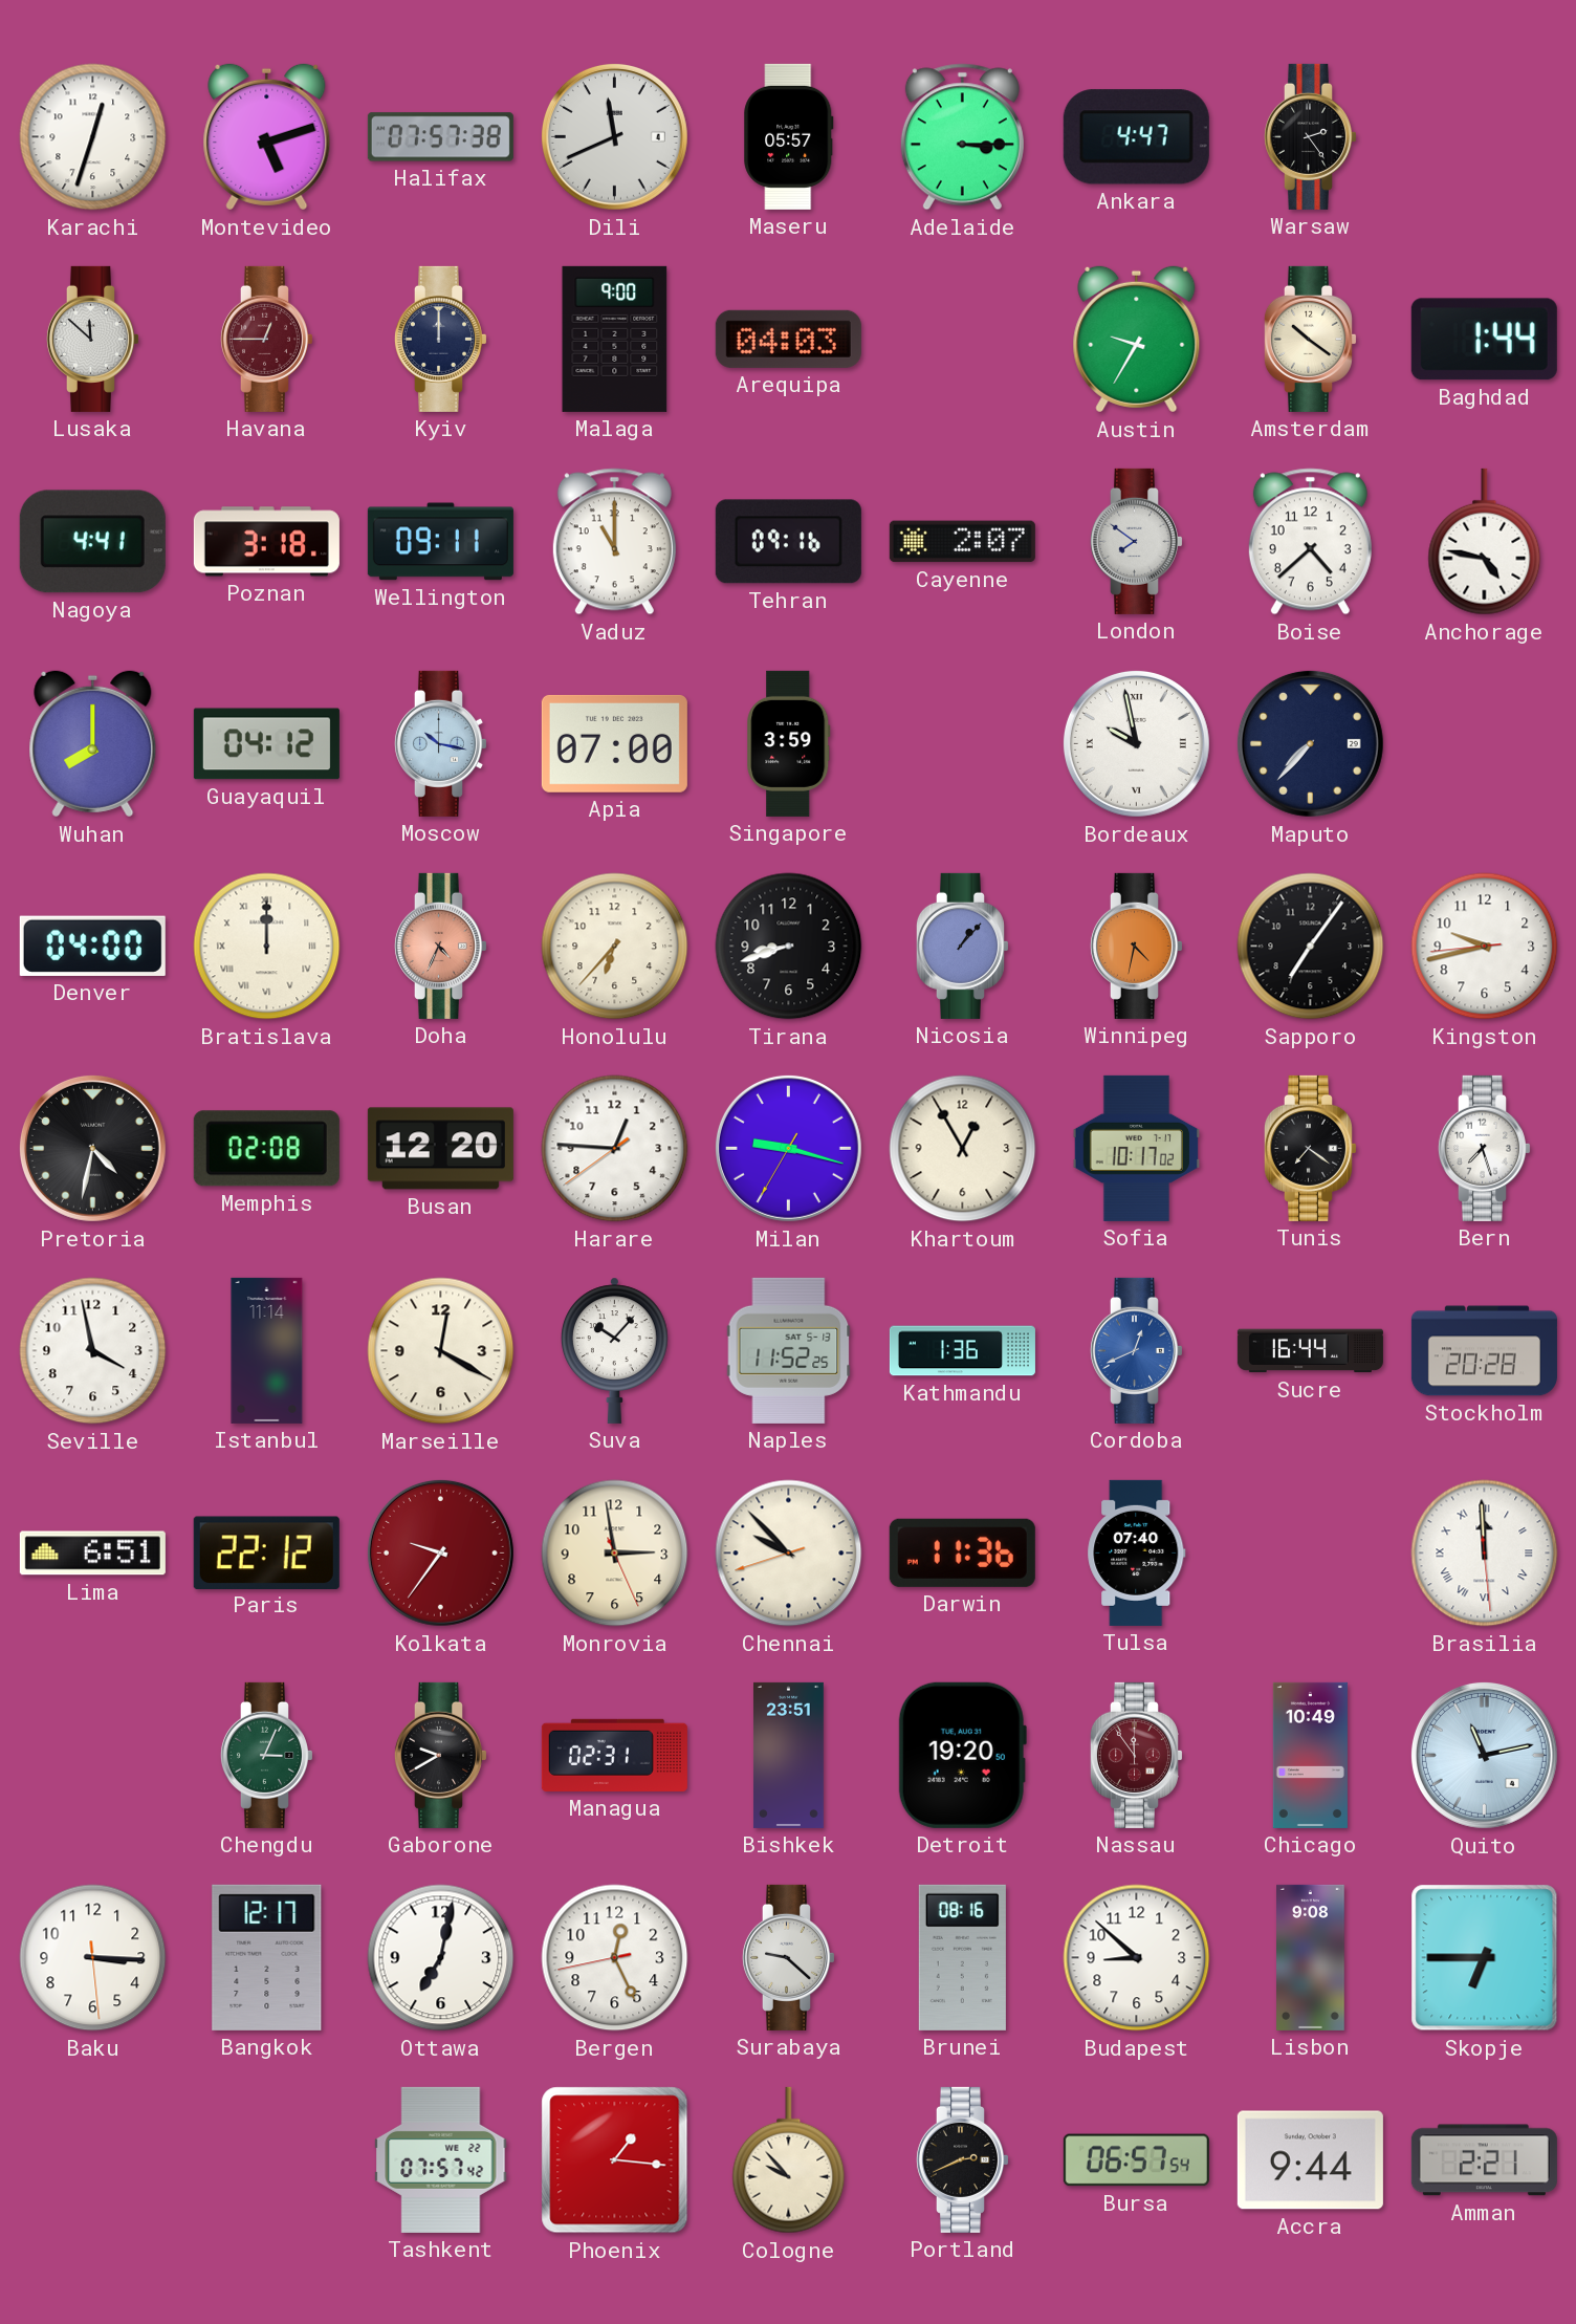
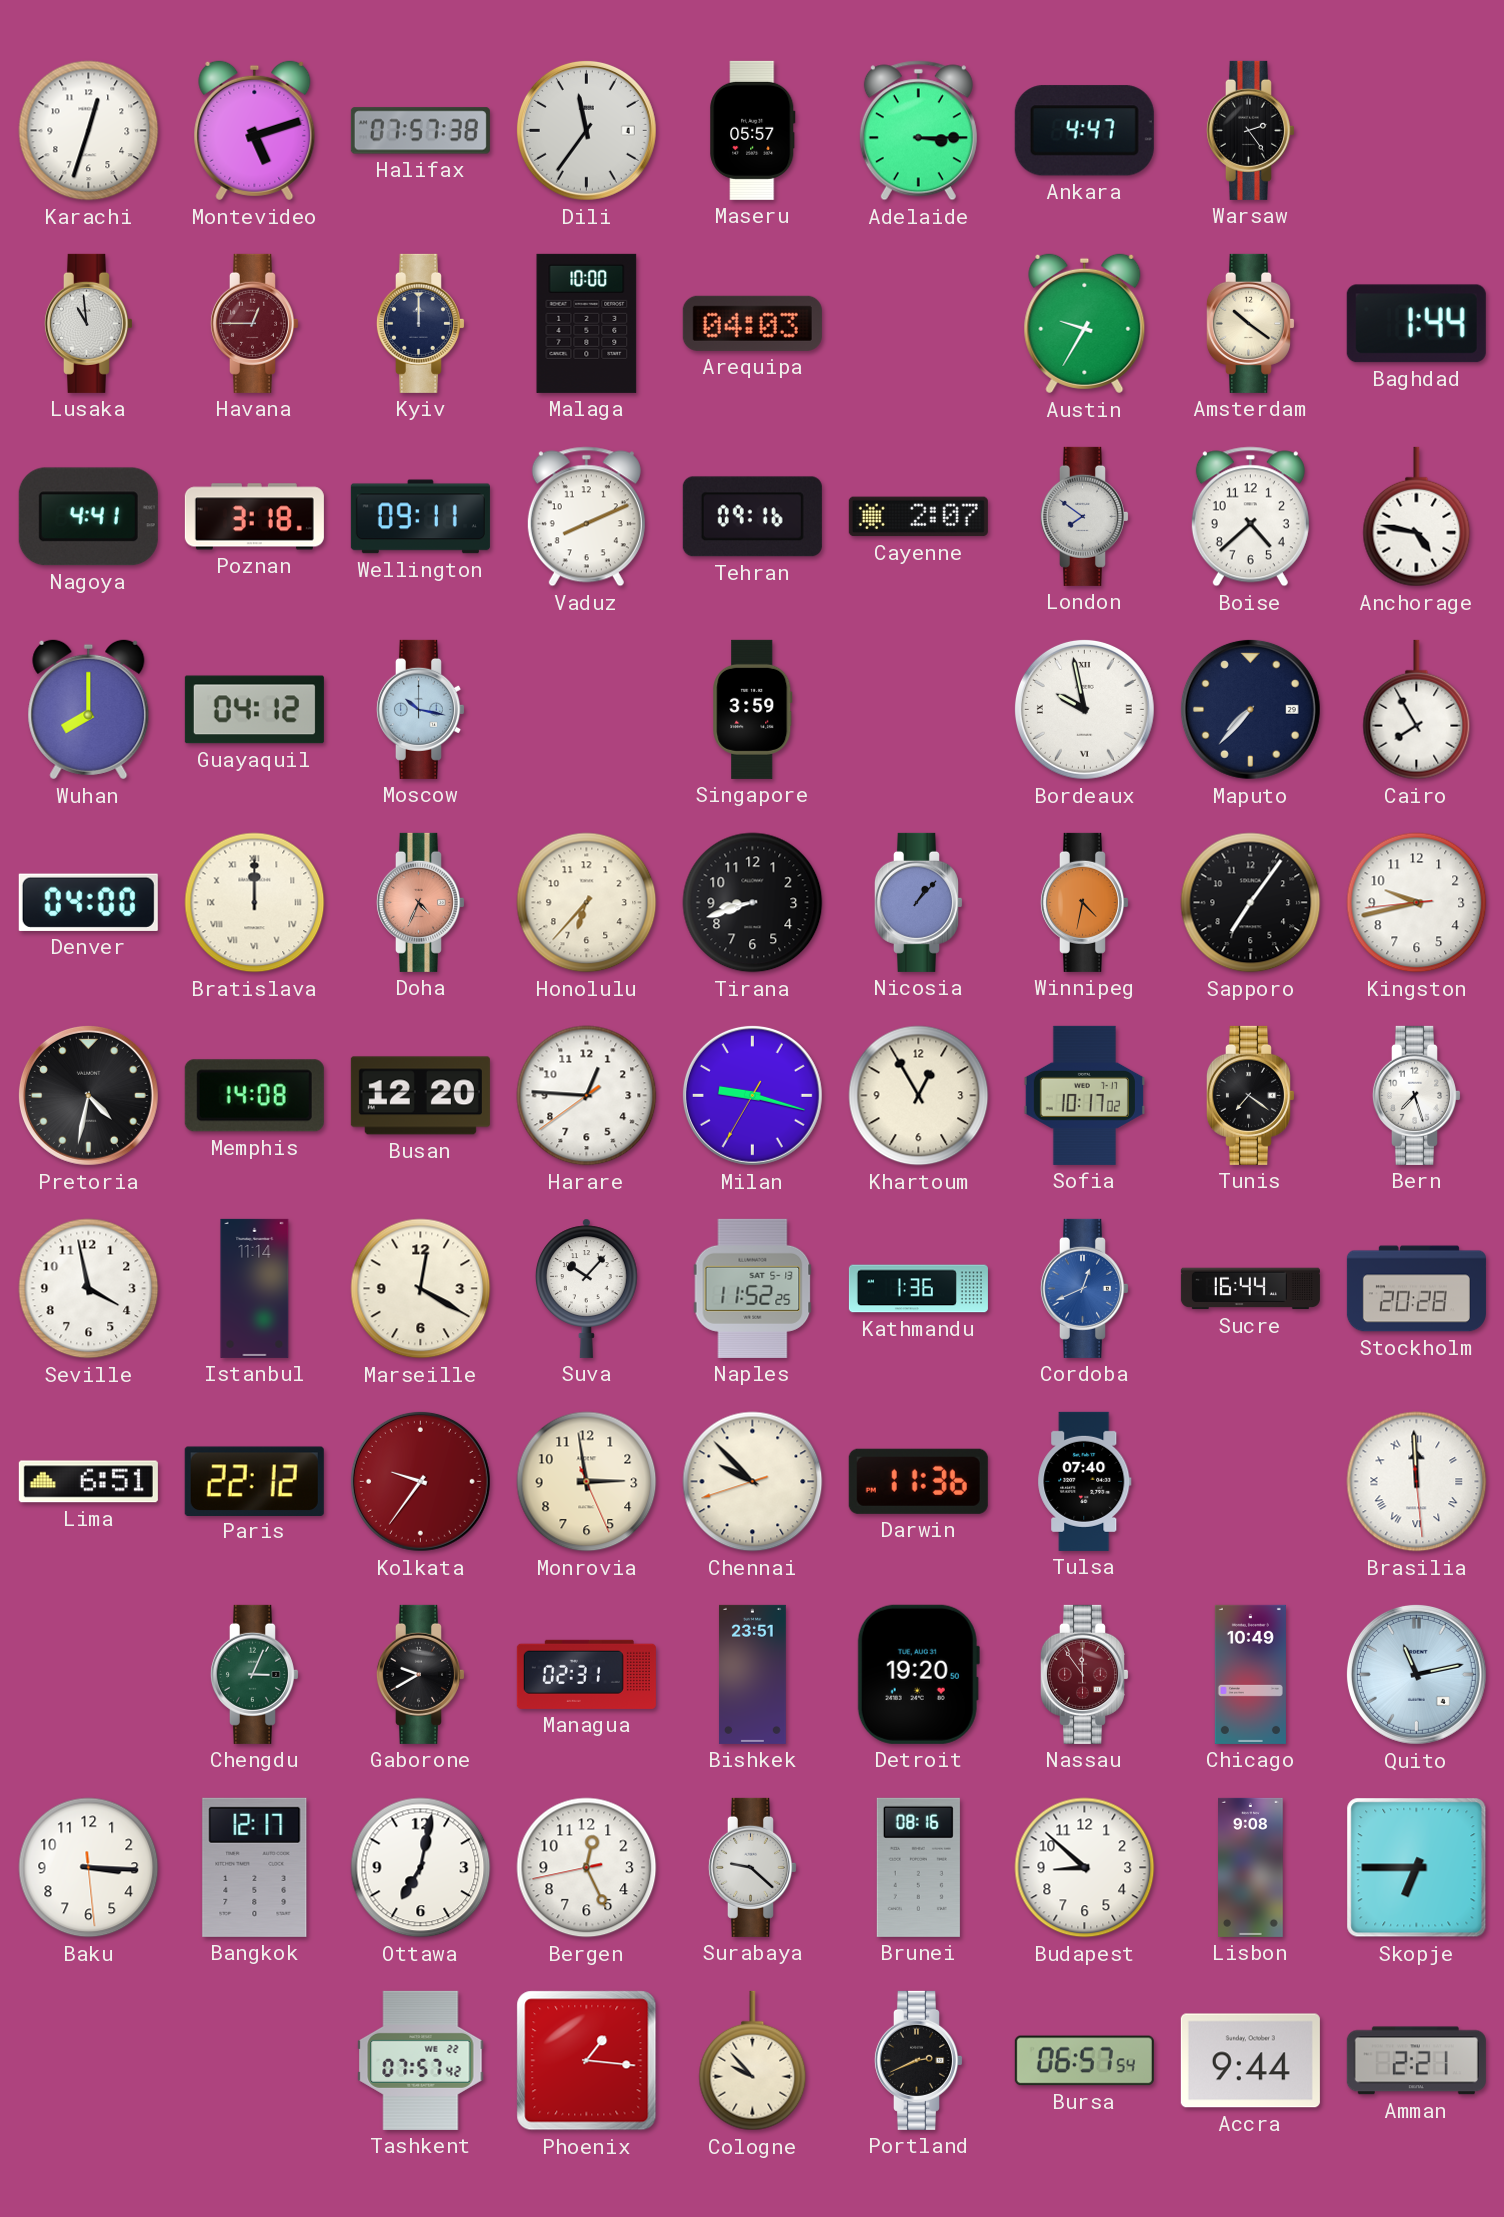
Dili: 11:41 -> 11:36
Lusaka: 11:52 -> 10:59
Malaga: 9:00 -> 10:00
Vaduz: 11:00 -> 8:11
Apia: 07:00 -> none
Cairo: none -> 7:55
Memphis: 02:08 -> 14:08
